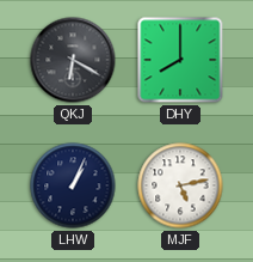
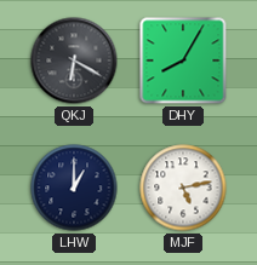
DHY: 8:00 -> 8:05
LHW: 1:04 -> 1:00
